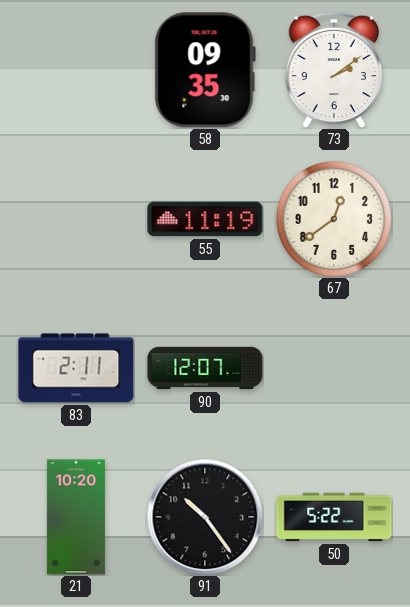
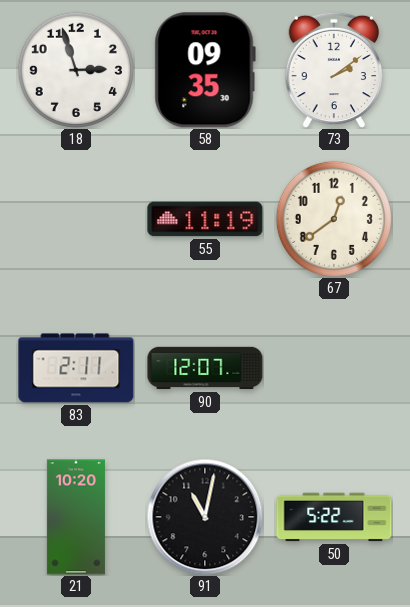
18: none -> 2:57
91: 10:24 -> 11:02
